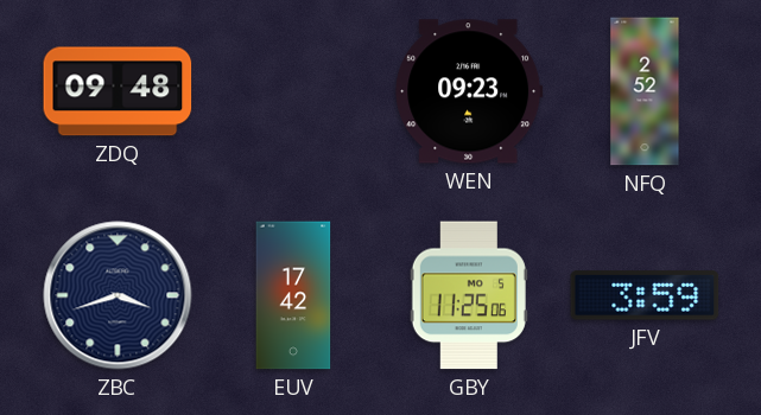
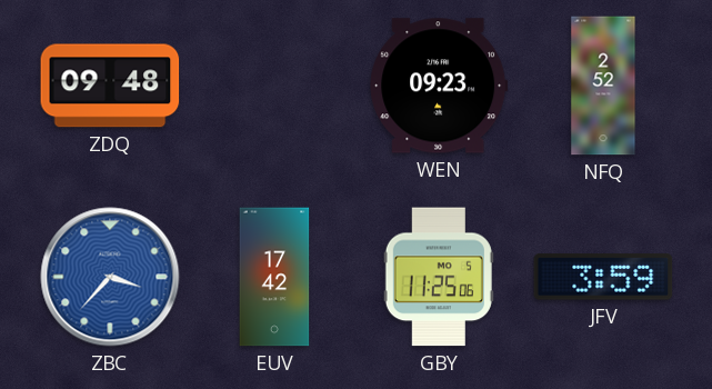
ZBC: 3:42 -> 3:37
ZBC dial: navy -> blue
